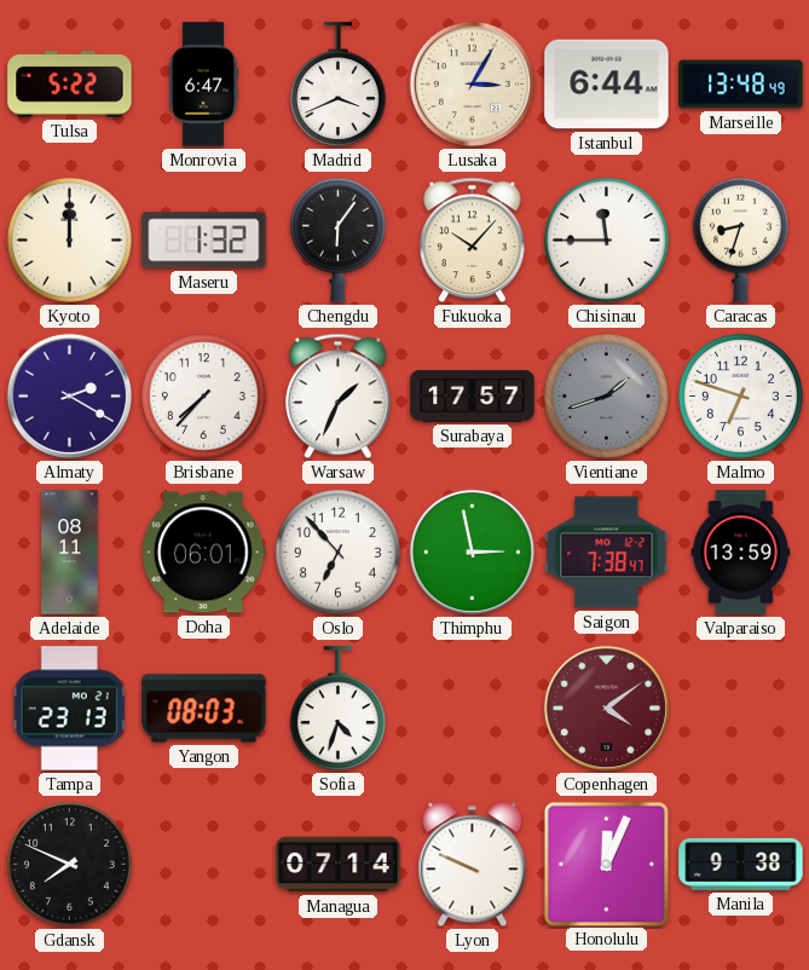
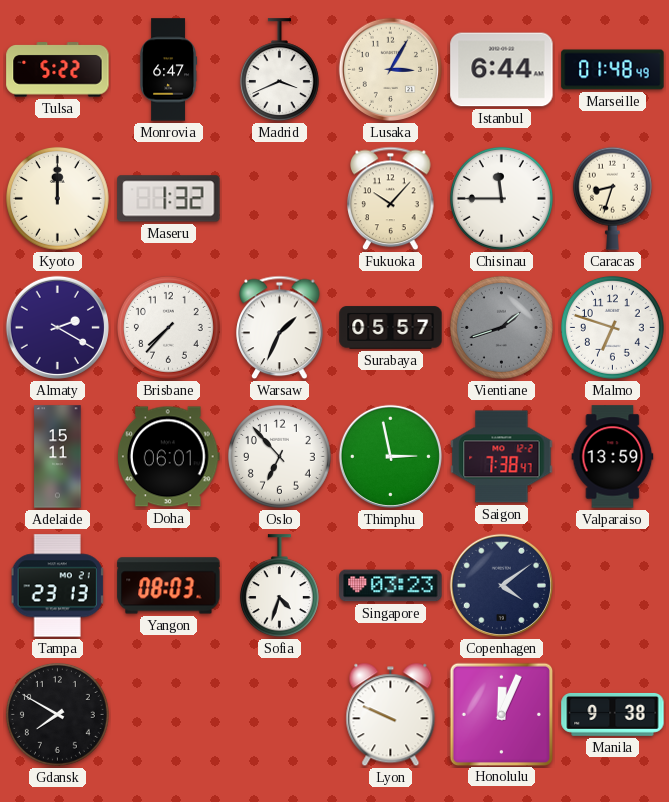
Marseille: 13:48 -> 01:48
Chengdu: 6:06 -> none
Surabaya: 17:57 -> 05:57
Adelaide: 08:11 -> 15:11
Singapore: none -> 03:23
Copenhagen dial: burgundy -> navy
Gdansk: 7:49 -> 7:50
Managua: 07:14 -> none
